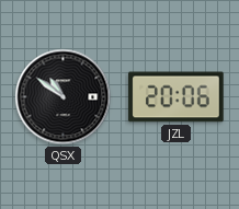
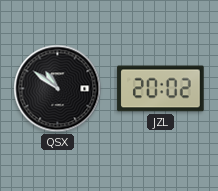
JZL: 20:06 -> 20:02
